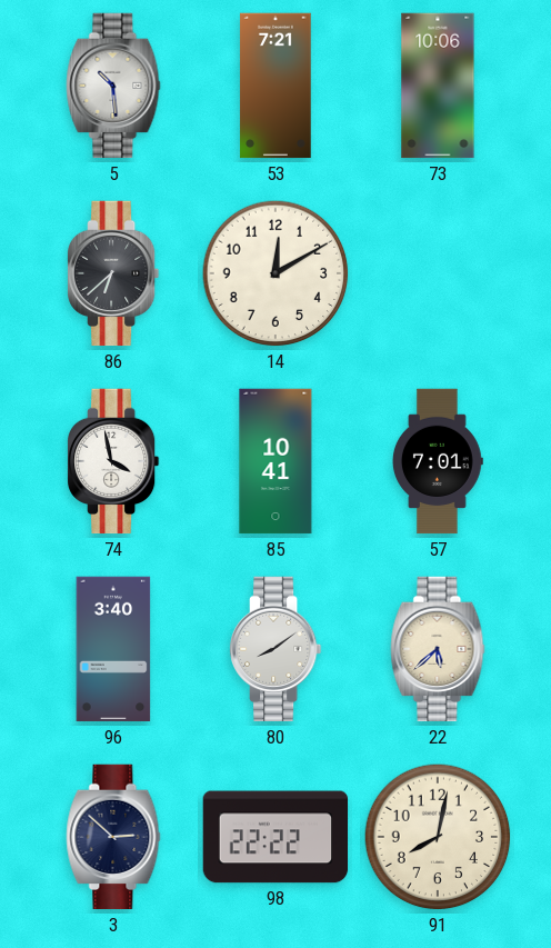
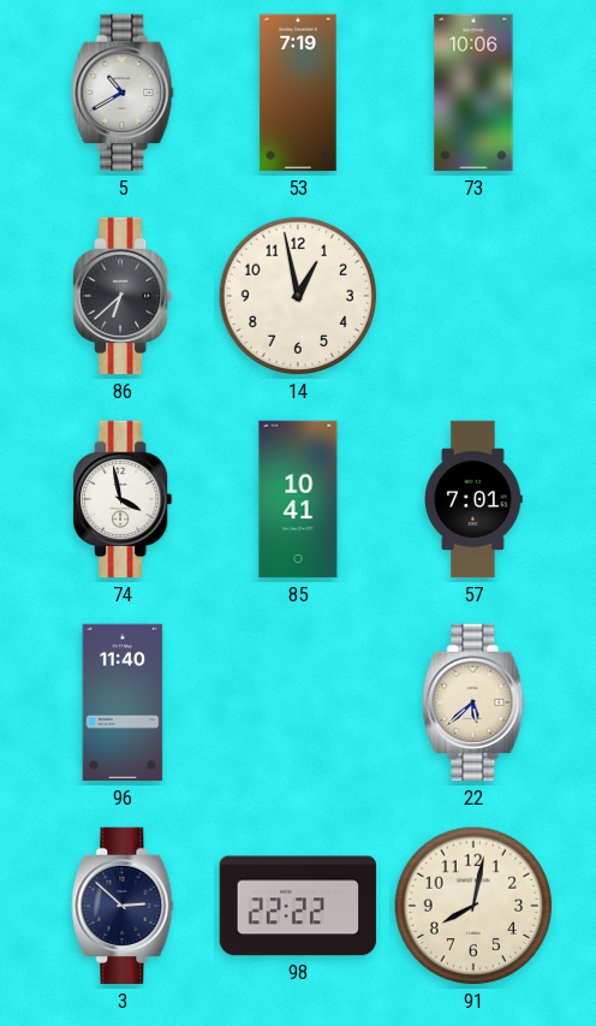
5: 10:29 -> 10:40
53: 7:21 -> 7:19
14: 12:10 -> 12:58
96: 3:40 -> 11:40
80: 8:09 -> none
